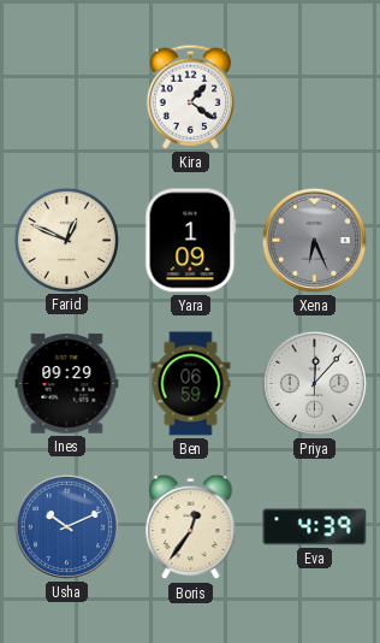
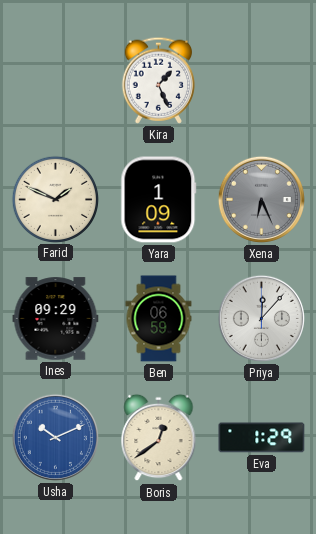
Kira: 1:21 -> 1:26
Farid: 12:49 -> 1:49
Boris: 12:36 -> 12:39
Eva: 4:39 -> 1:29
